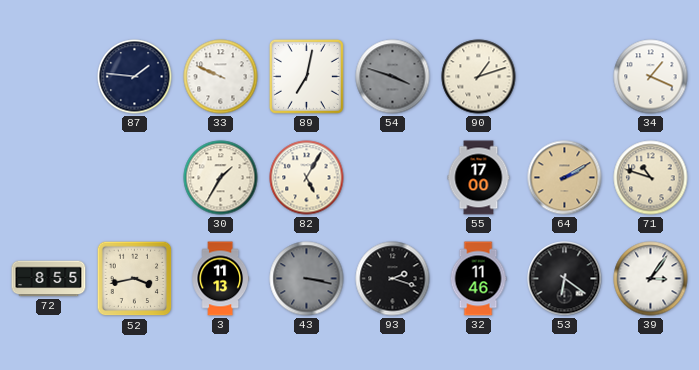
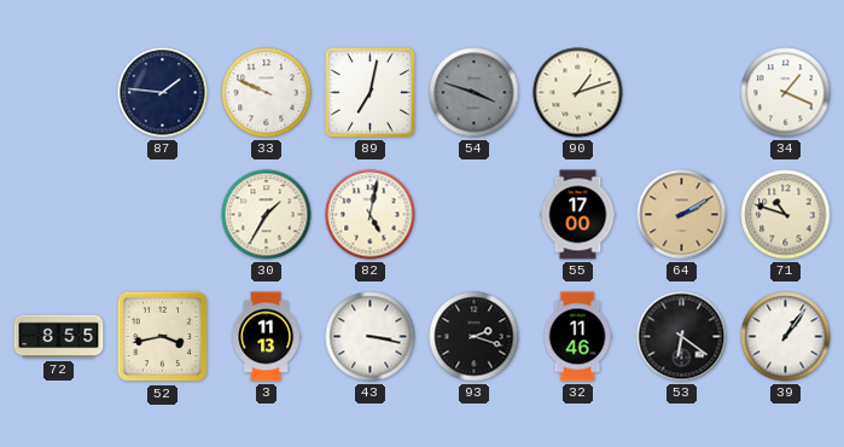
82: 5:05 -> 5:02
43 dial: grey -> white
39: 3:06 -> 1:06
